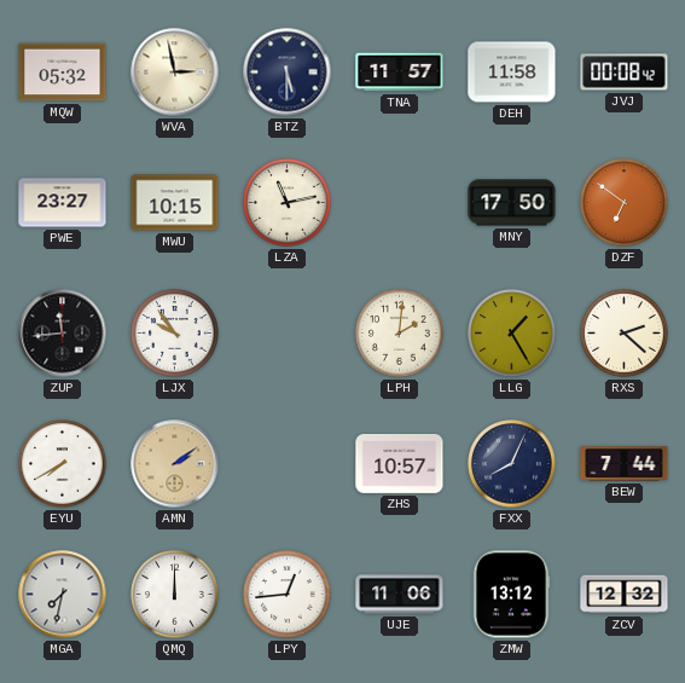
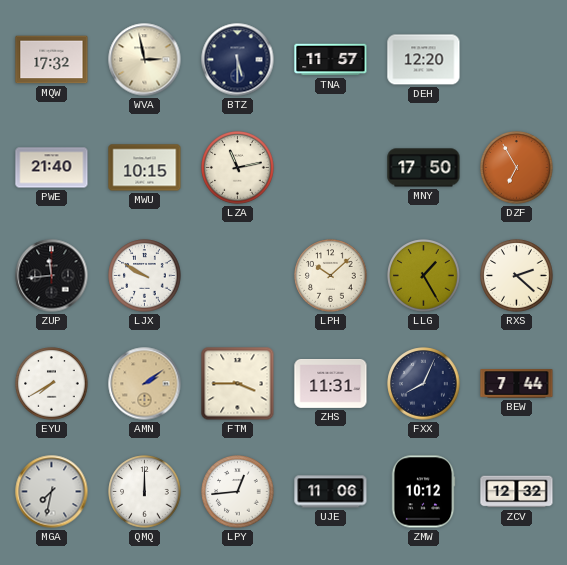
MQW: 05:32 -> 17:32
DEH: 11:58 -> 12:20
JVJ: 00:08 -> none
PWE: 23:27 -> 21:40
DZF: 6:51 -> 6:55
LJX: 9:54 -> 9:50
LPH: 2:01 -> 10:08
FTM: none -> 3:45
ZHS: 10:57 -> 11:31
ZMW: 13:12 -> 10:12
